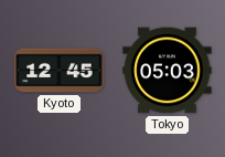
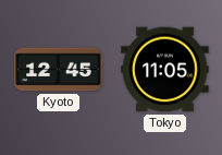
Tokyo: 05:03 -> 11:05
